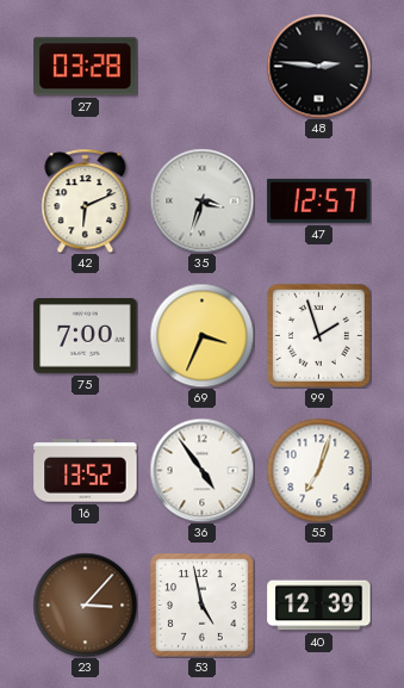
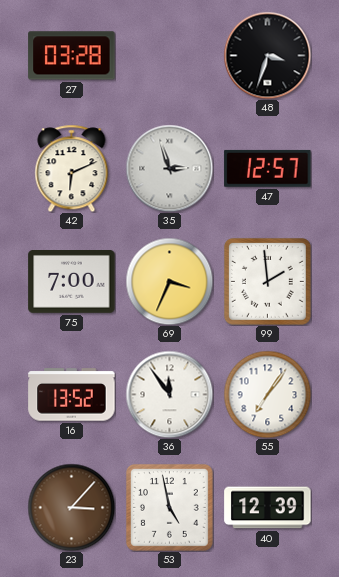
48: 2:46 -> 3:33
35: 3:33 -> 2:57
99: 1:57 -> 1:59
36: 4:54 -> 11:54
55: 7:03 -> 7:06
